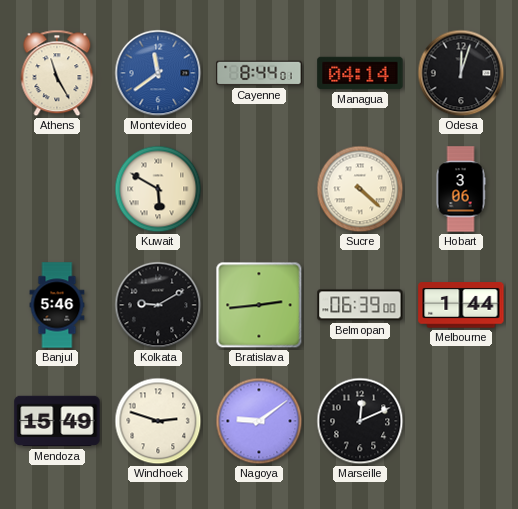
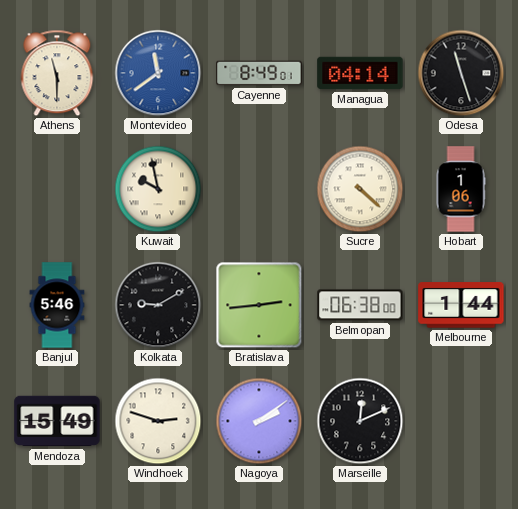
Athens: 11:25 -> 11:30
Cayenne: 8:44 -> 8:49
Odesa: 12:03 -> 11:27
Kuwait: 5:50 -> 9:58
Hobart: 3:06 -> 1:06
Belmopan: 06:39 -> 06:38
Nagoya: 9:09 -> 2:09
